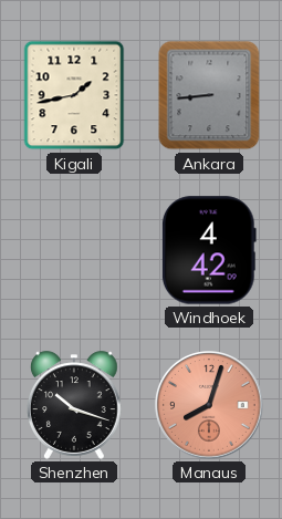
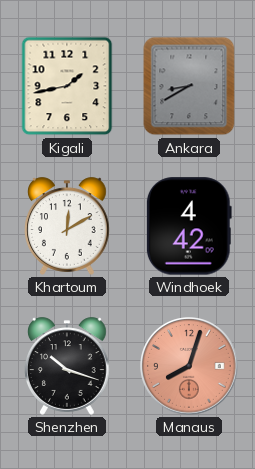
Ankara: 8:44 -> 8:40
Khartoum: none -> 12:10
